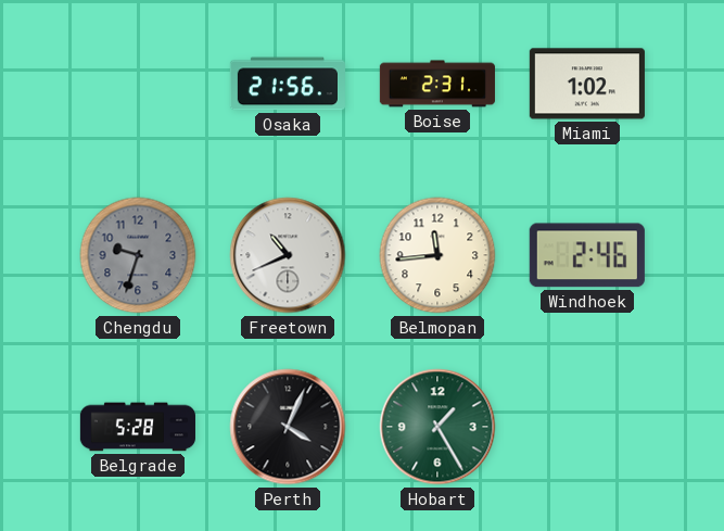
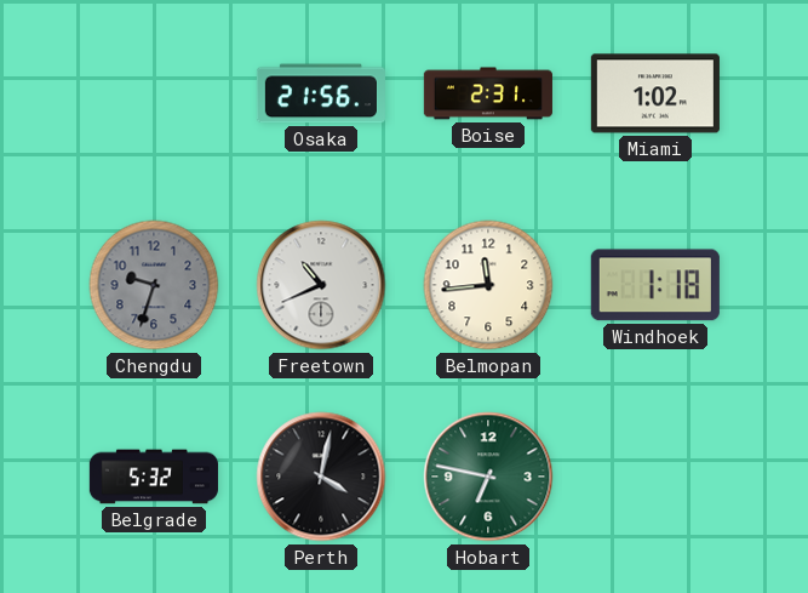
Windhoek: 2:46 -> 1:18
Belgrade: 5:28 -> 5:32
Perth: 4:04 -> 4:02
Hobart: 1:25 -> 6:47
